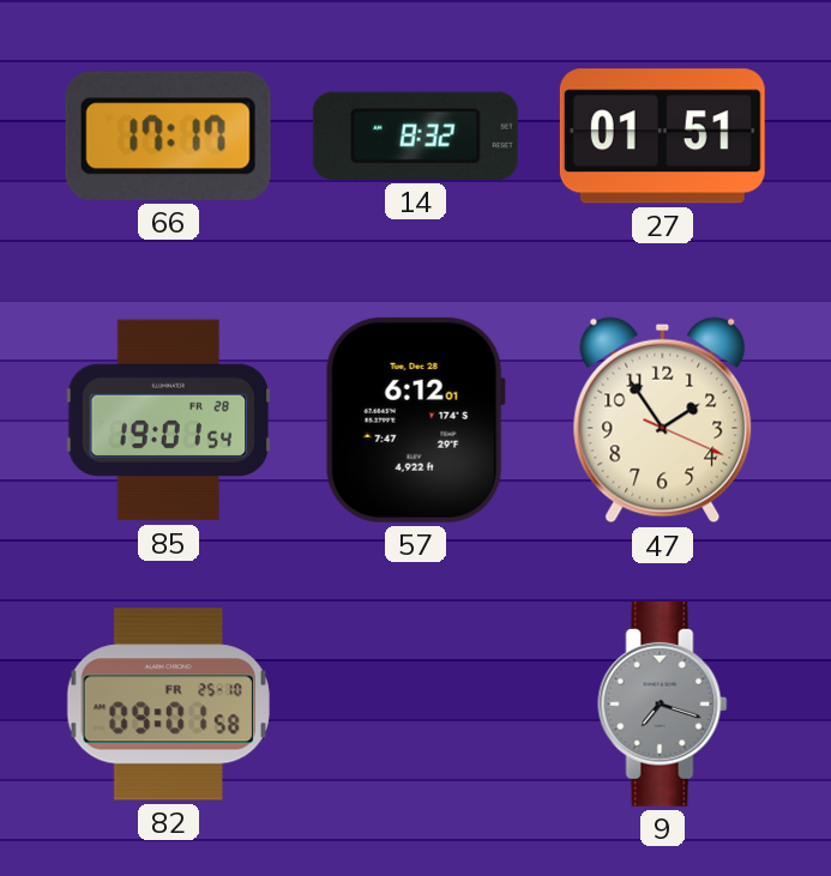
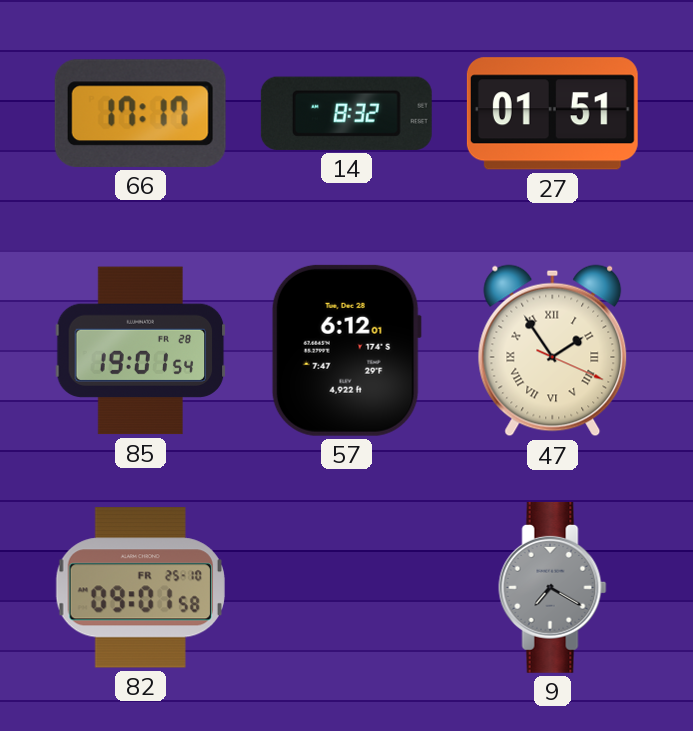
47 numerals: Arabic -> Roman
9: 7:18 -> 7:20
